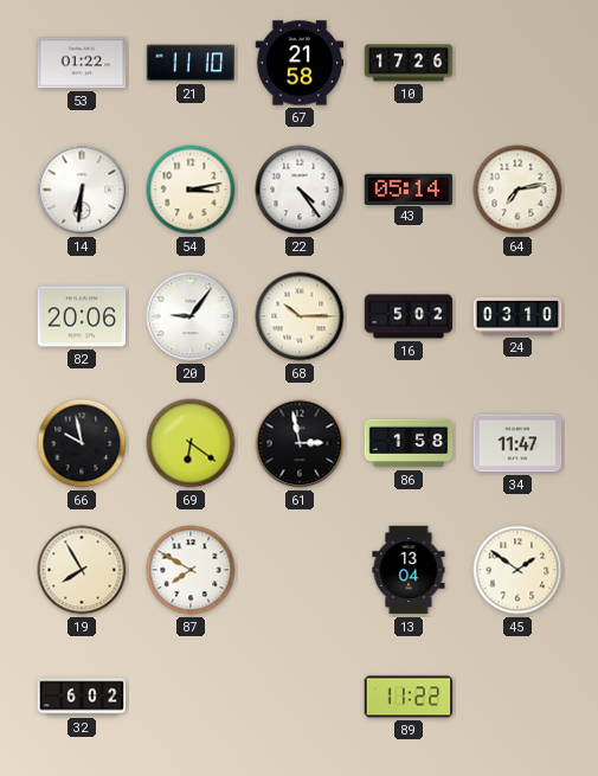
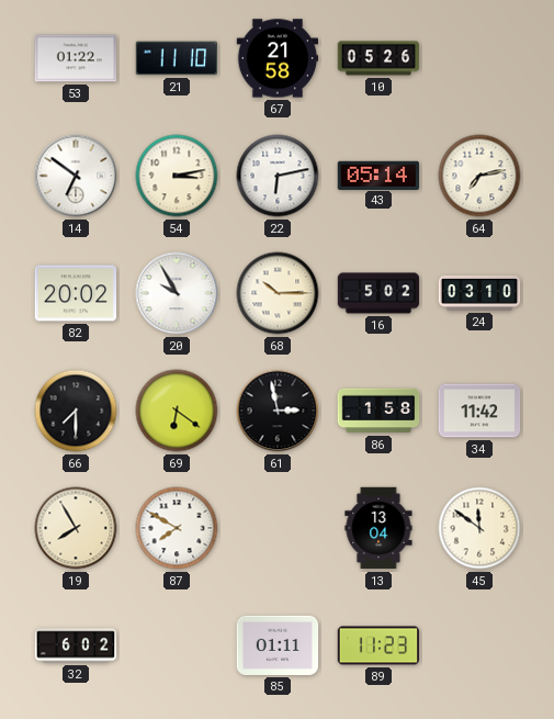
10: 17:26 -> 05:26
14: 6:31 -> 6:51
22: 4:24 -> 6:13
82: 20:06 -> 20:02
20: 9:06 -> 9:55
66: 9:58 -> 7:30
34: 11:47 -> 11:42
45: 1:51 -> 11:51
85: none -> 01:11
89: 11:22 -> 11:23
